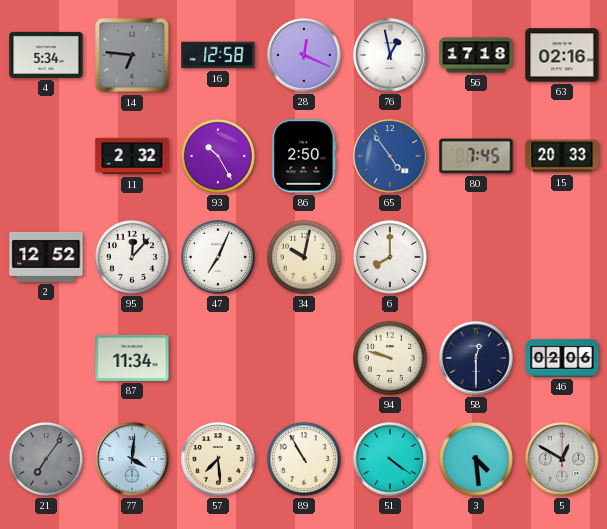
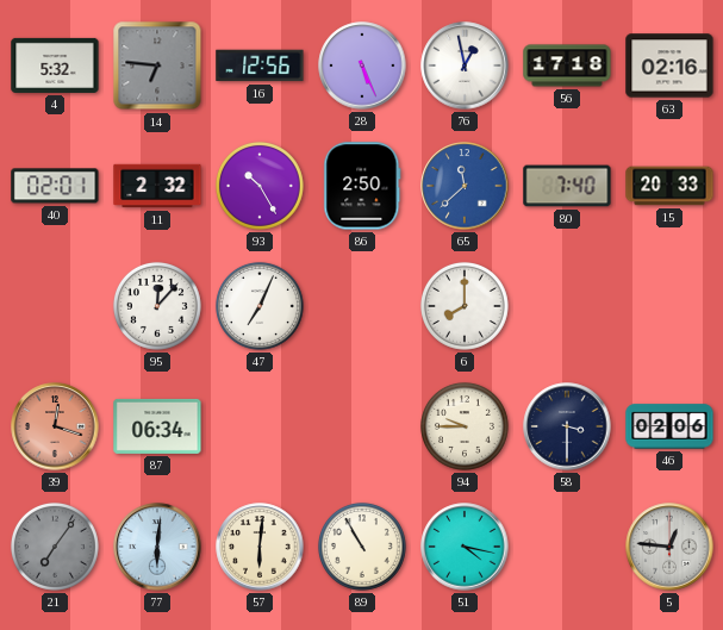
4: 5:34 -> 5:32
16: 12:58 -> 12:56
28: 12:19 -> 5:26
40: none -> 02:01
65: 4:54 -> 11:38
80: 7:45 -> 7:40
2: 12:52 -> none
34: 10:02 -> none
39: none -> 12:18
87: 11:34 -> 06:34
94: 9:48 -> 9:45
58: 12:30 -> 3:30
77: 4:01 -> 6:01
57: 7:29 -> 6:01
51: 4:21 -> 4:17
3: 4:29 -> none
5: 12:50 -> 12:46
